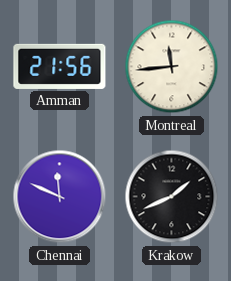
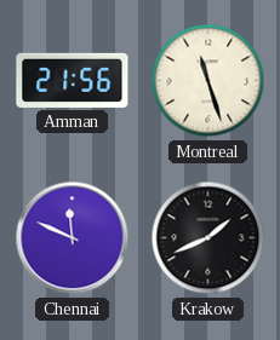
Montreal: 11:44 -> 11:27
